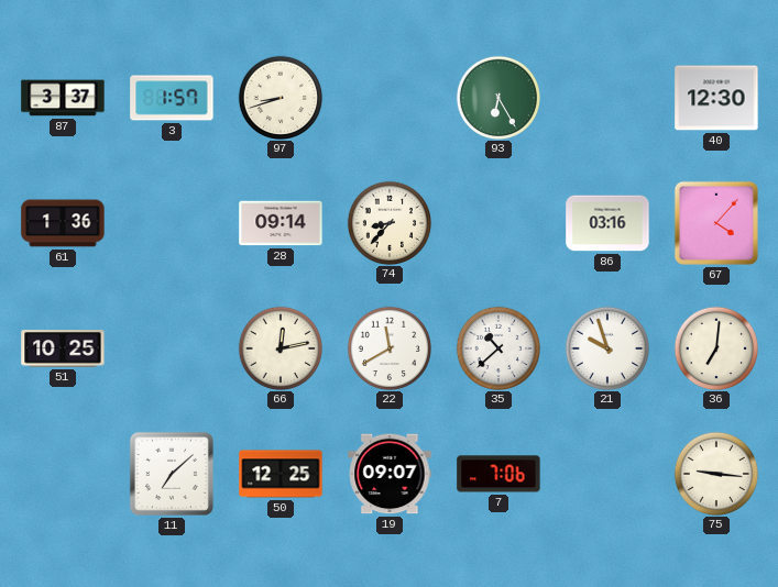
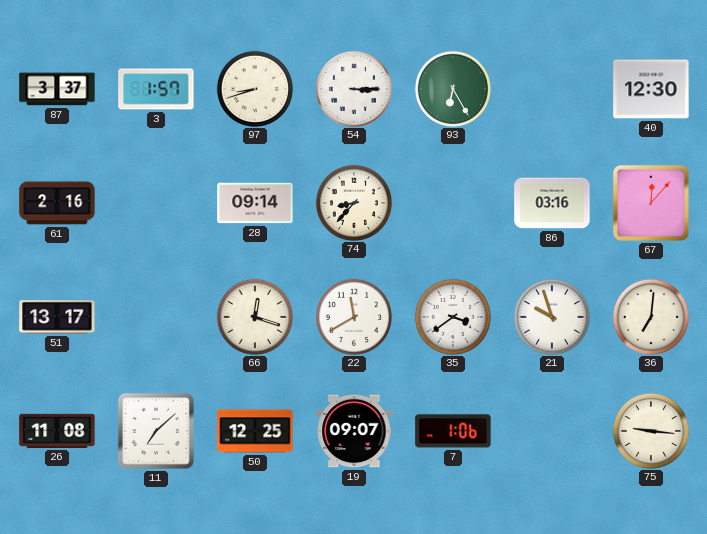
54: none -> 3:15
61: 1:36 -> 2:16
67: 4:07 -> 12:07
51: 10:25 -> 13:17
66: 12:13 -> 12:18
35: 10:38 -> 3:39
26: none -> 11:08
7: 7:06 -> 1:06
